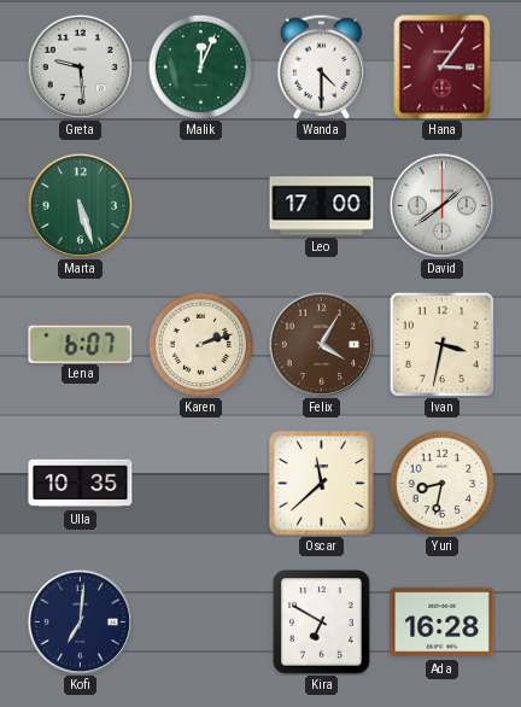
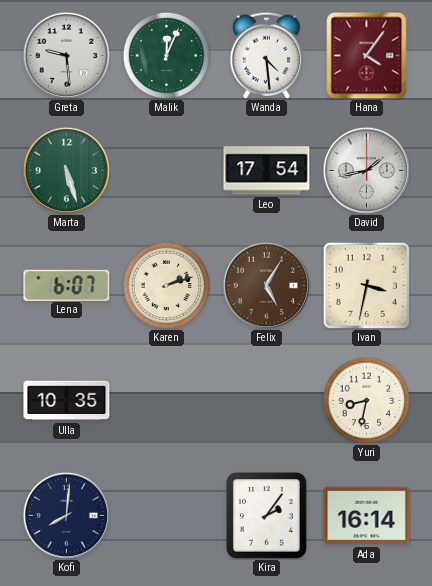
Wanda: 4:30 -> 4:29
Hana: 3:06 -> 4:06
Leo: 17:00 -> 17:54
David: 1:39 -> 1:43
Felix: 4:05 -> 5:05
Oscar: 11:38 -> none
Kofi: 7:01 -> 8:01
Kira: 6:50 -> 2:06
Ada: 16:28 -> 16:14
